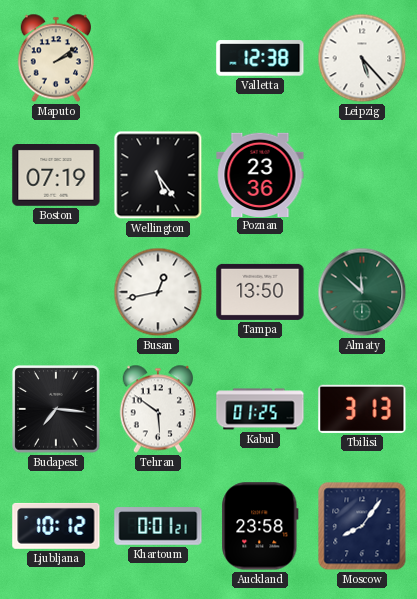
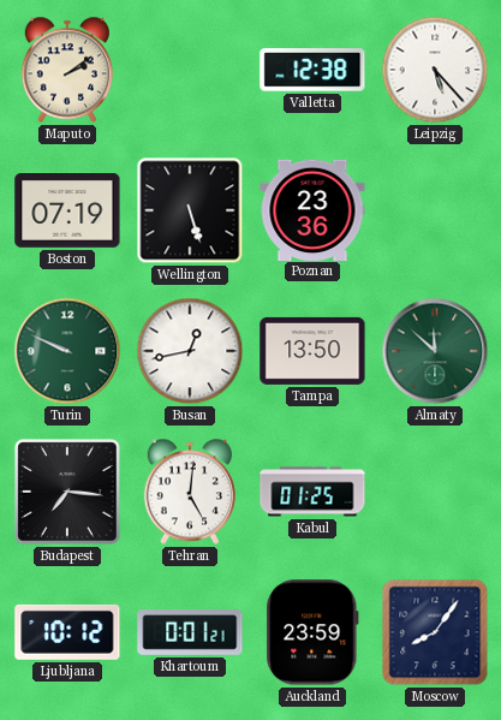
Wellington: 5:24 -> 5:27
Turin: none -> 9:49
Tehran: 5:51 -> 5:01
Tbilisi: 3:13 -> none
Auckland: 23:58 -> 23:59
